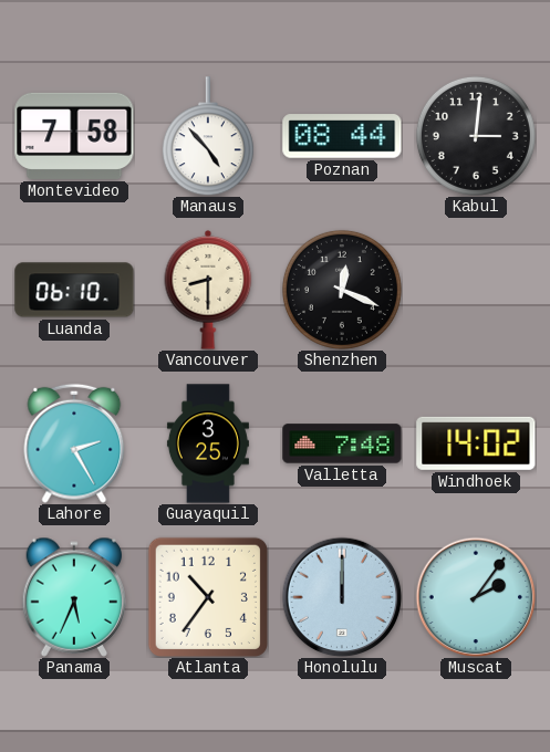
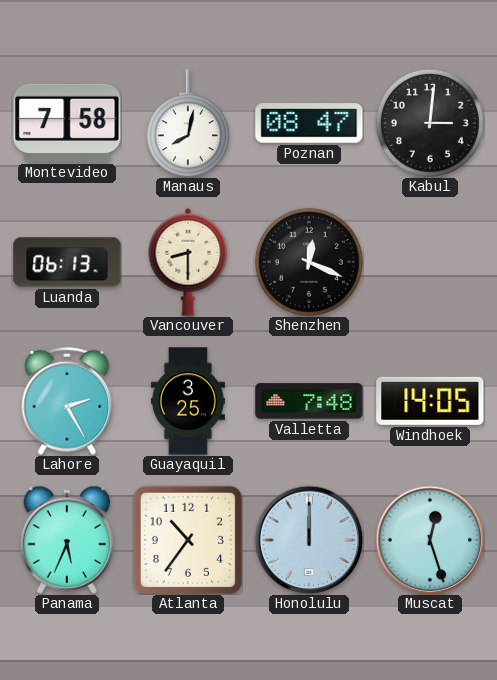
Manaus: 4:53 -> 8:02
Poznan: 08:44 -> 08:47
Luanda: 06:10 -> 06:13
Windhoek: 14:02 -> 14:05
Muscat: 2:06 -> 12:27
